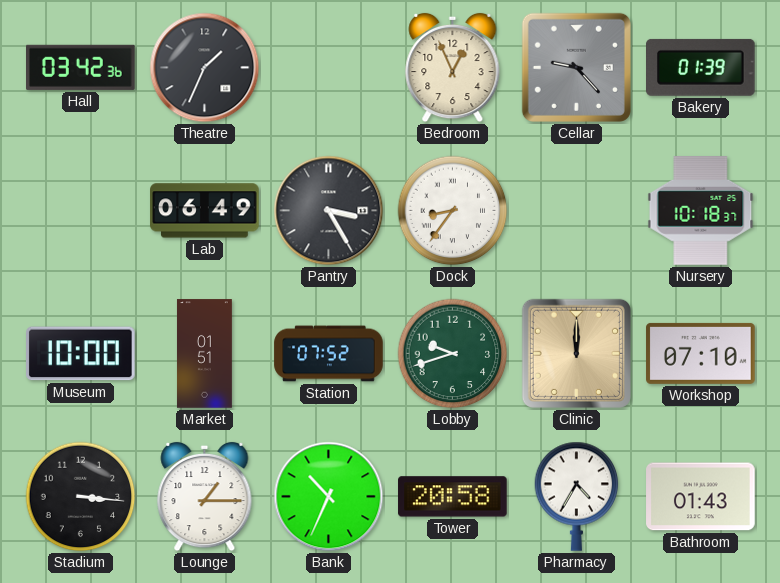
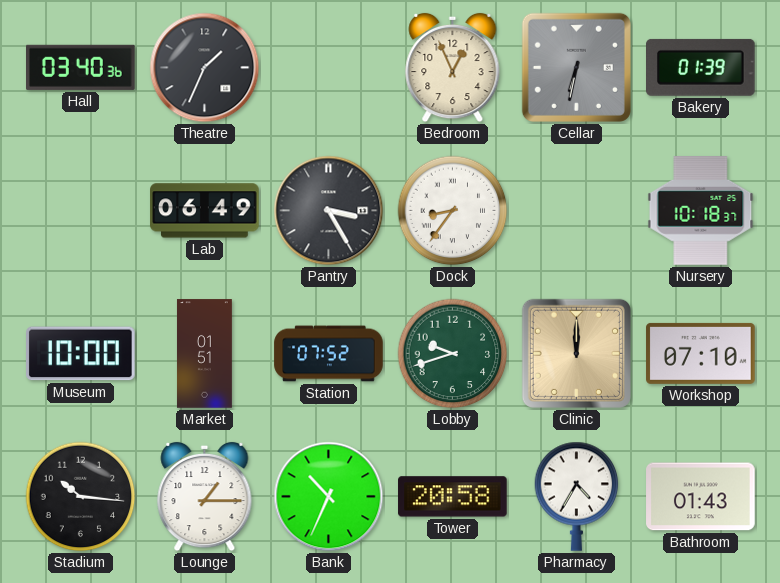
Hall: 03:42 -> 03:40
Cellar: 9:23 -> 6:32
Stadium: 3:16 -> 10:16
